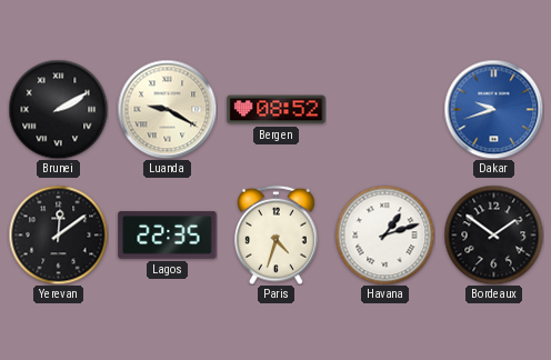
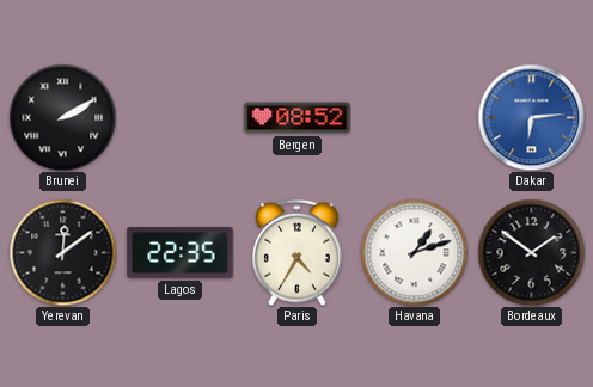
Luanda: 9:20 -> none
Dakar: 9:42 -> 6:14
Paris: 4:33 -> 4:35
